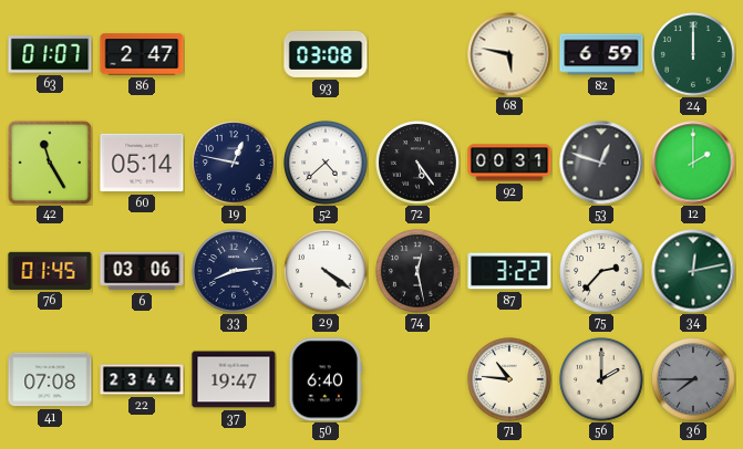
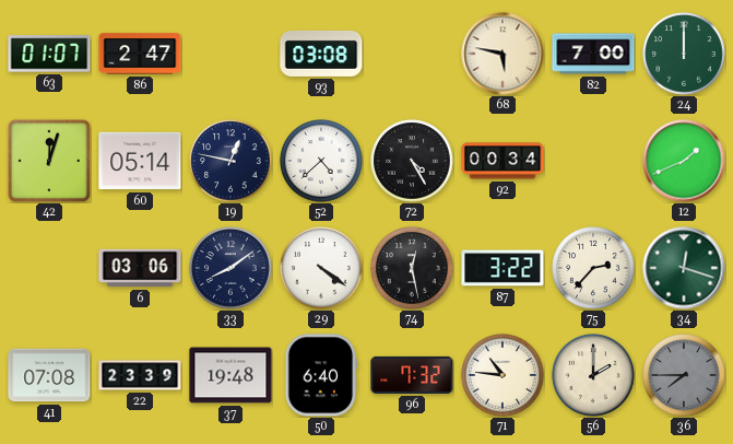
82: 6:59 -> 7:00
42: 11:25 -> 12:03
72: 5:24 -> 4:25
92: 00:31 -> 00:34
53: 12:48 -> none
12: 2:00 -> 1:41
76: 01:45 -> none
33: 8:14 -> 8:09
34: 12:13 -> 12:18
22: 23:44 -> 23:39
37: 19:47 -> 19:48
96: none -> 7:32
